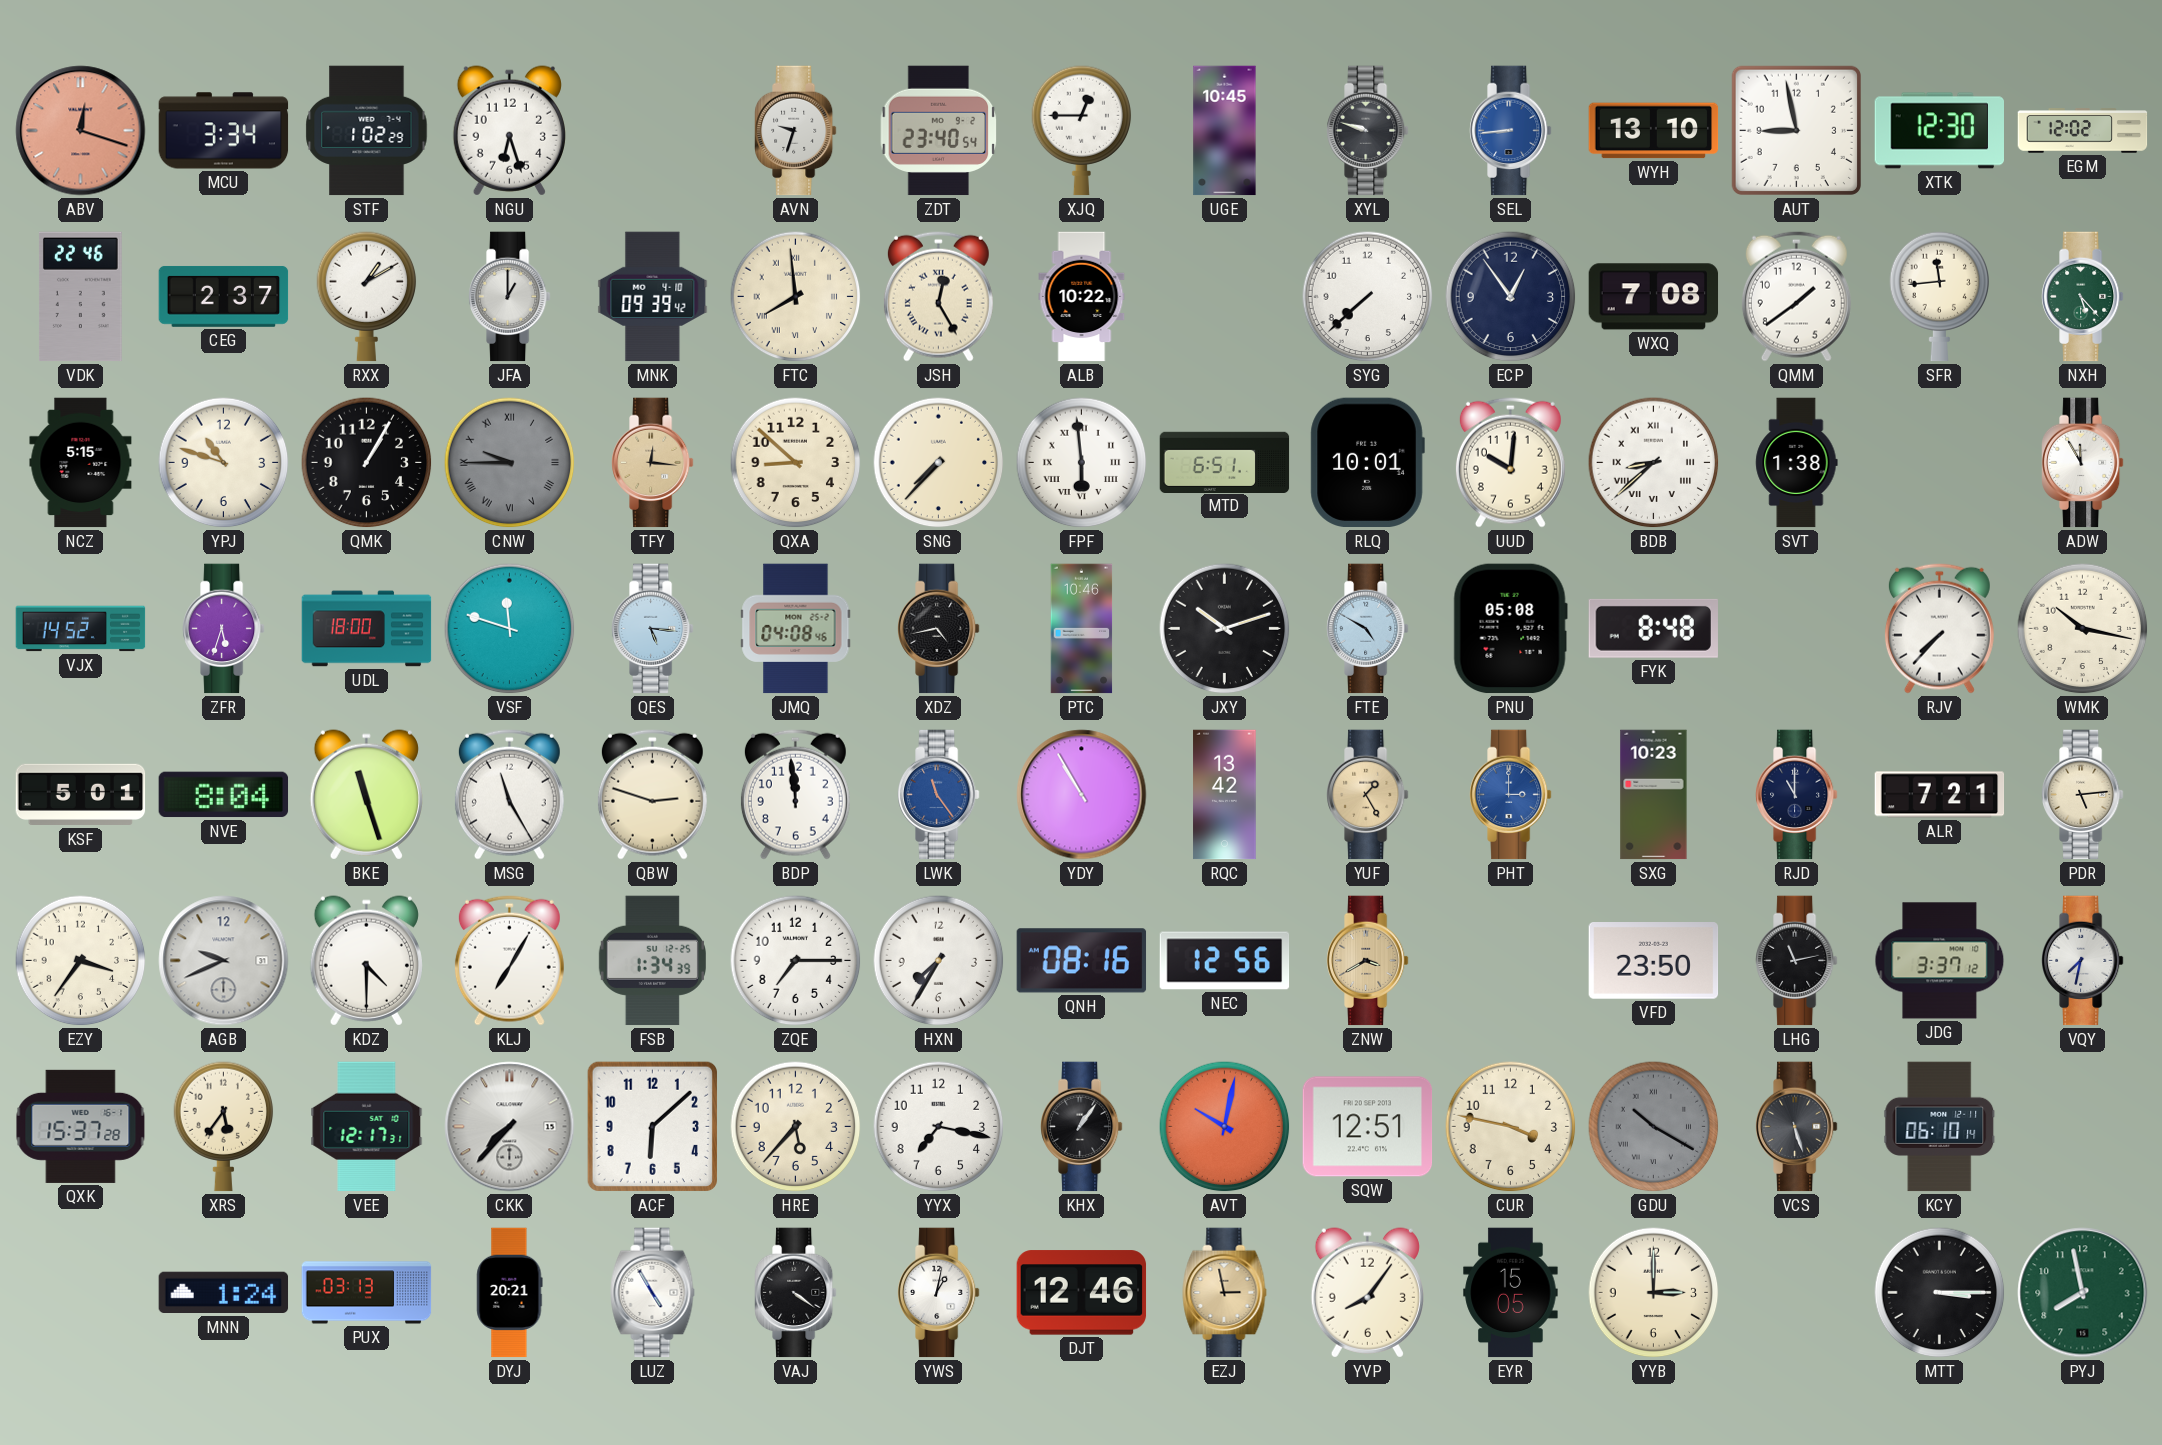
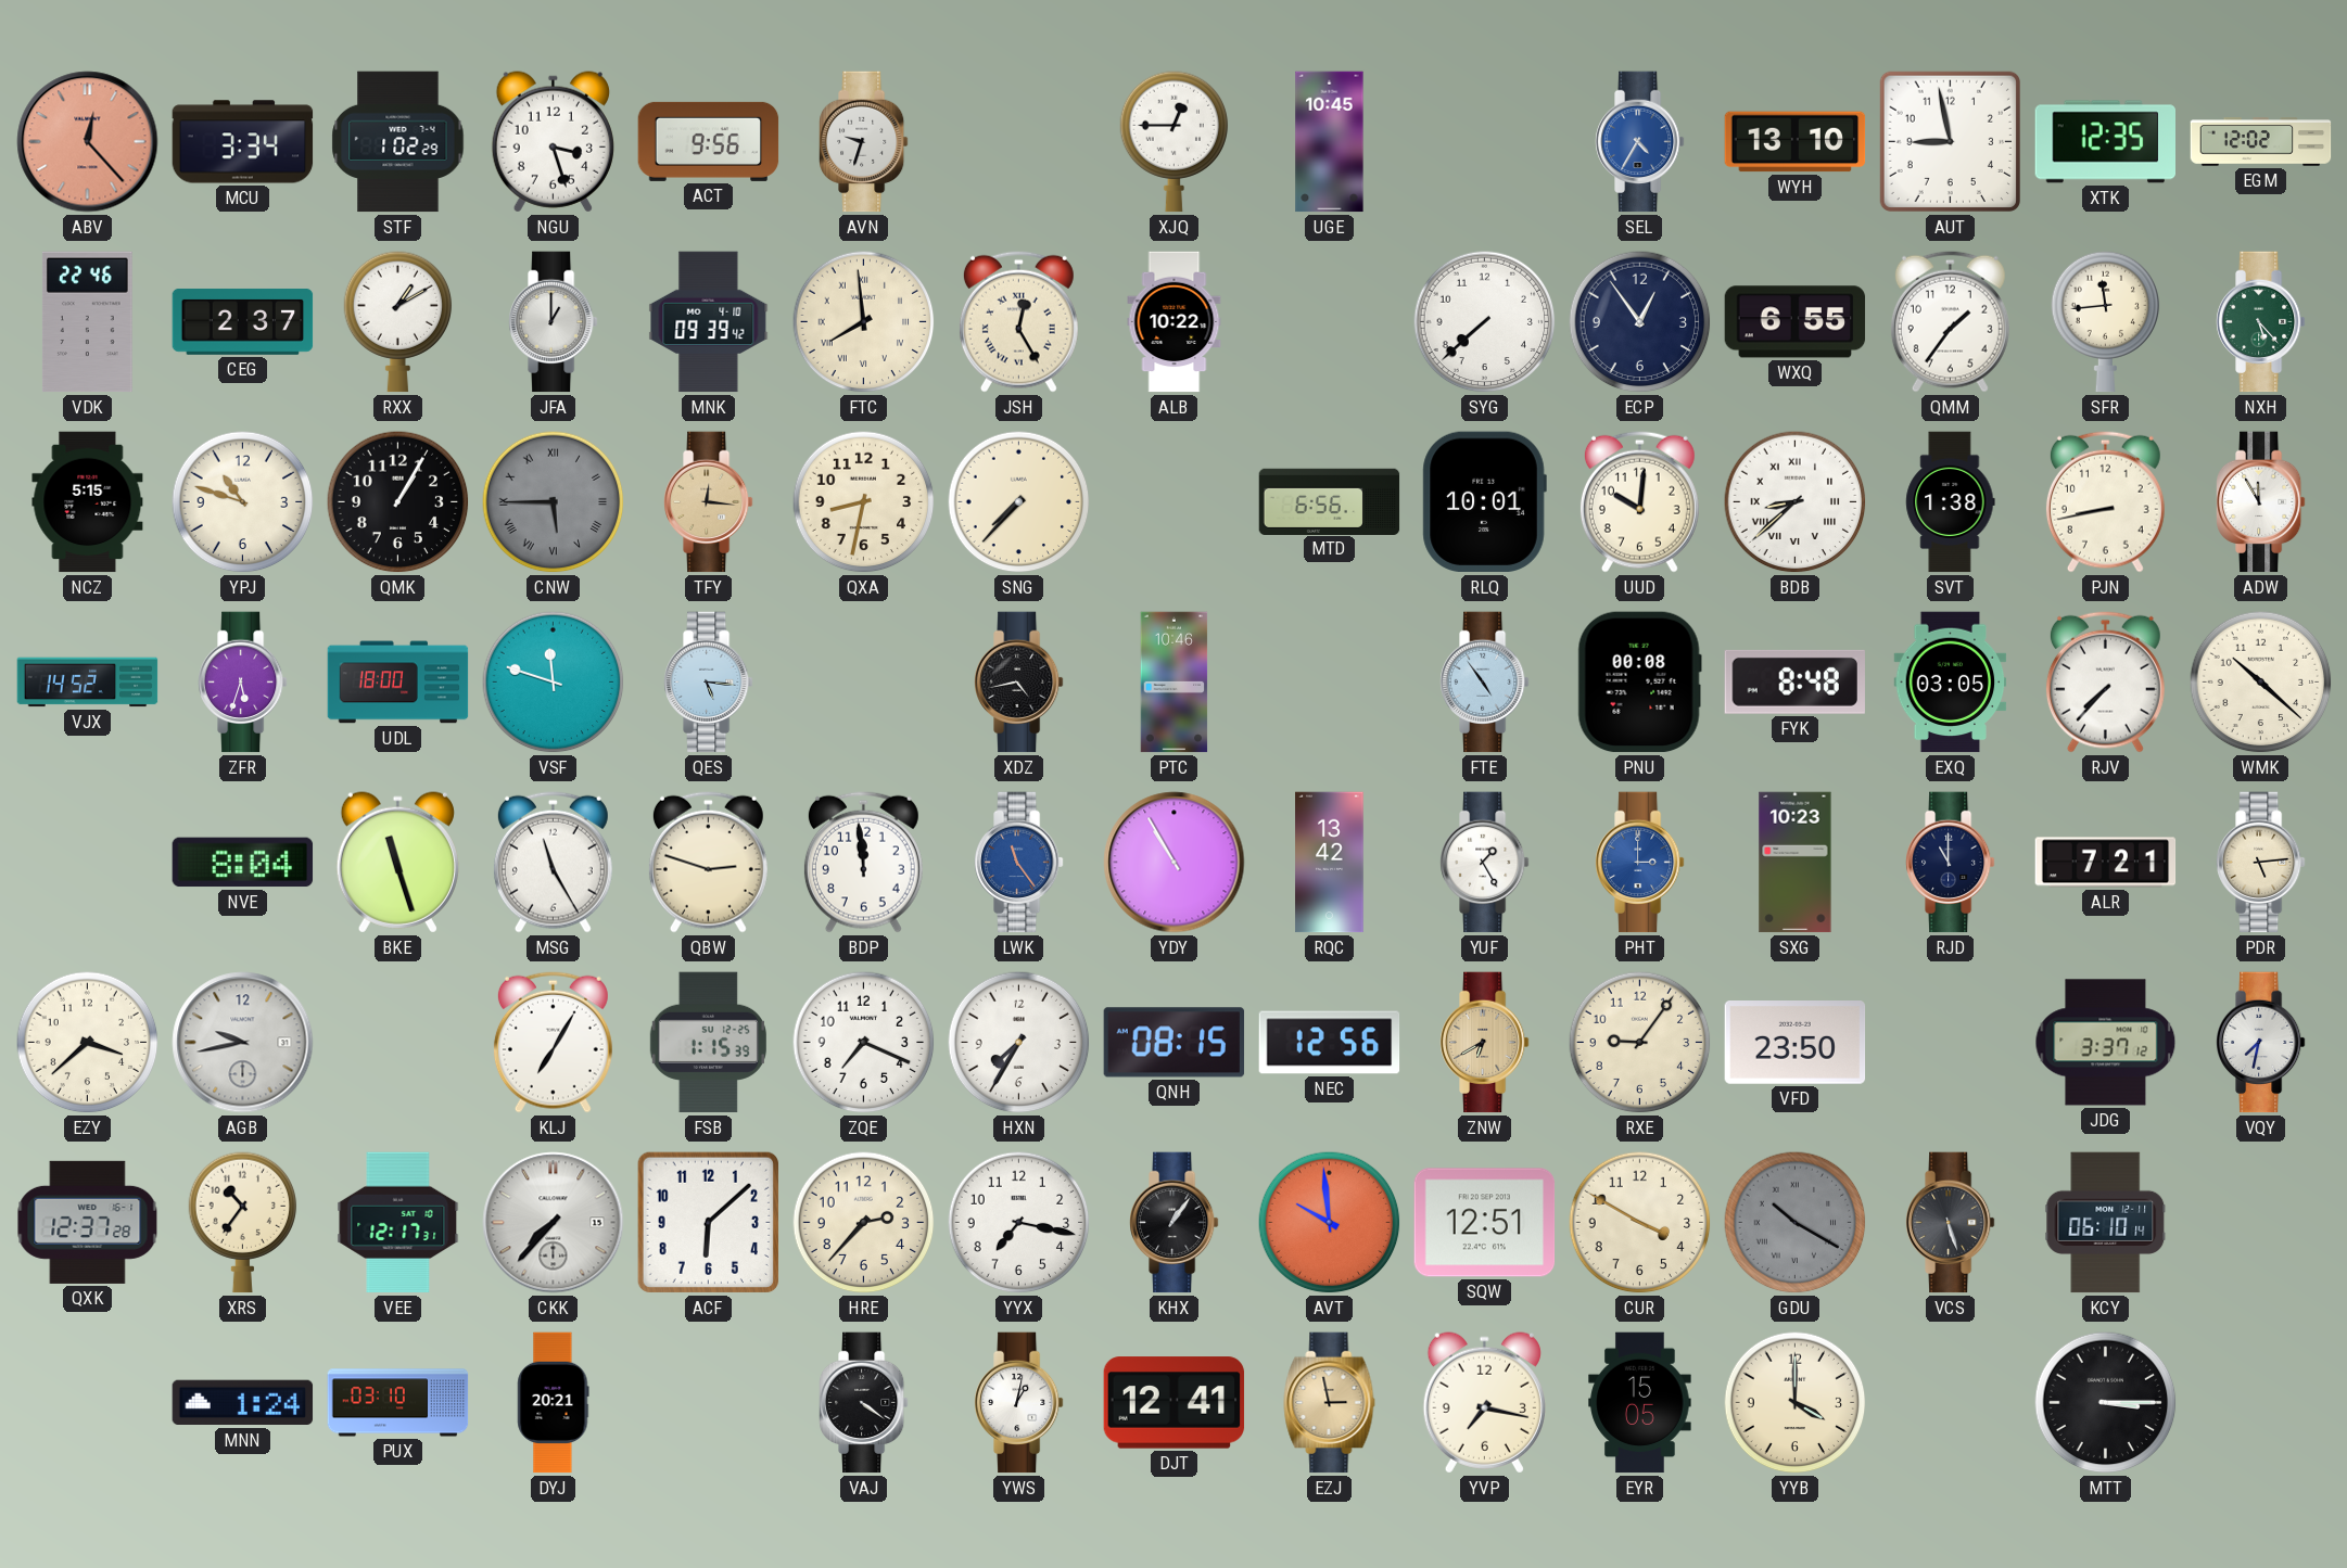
ABV: 12:18 -> 12:23
NGU: 6:27 -> 3:27
ACT: none -> 9:56
ZDT: 23:40 -> none
XYL: 9:48 -> none
SEL: 8:44 -> 4:35
XTK: 12:30 -> 12:35
WXQ: 7:08 -> 6:55
QMM: 1:39 -> 1:36
CNW: 9:45 -> 5:45
QXA: 8:52 -> 8:32
FPF: 5:59 -> none
MTD: 6:51 -> 6:56
PJN: none -> 8:43
JMQ: 04:08 -> none
JXY: 10:12 -> none
FTE: 4:50 -> 4:54
PNU: 05:08 -> 00:08
EXQ: none -> 03:05
WMK: 10:17 -> 10:22
KSF: 5:01 -> none
YUF dial: champagne -> white
EZY: 3:36 -> 3:38
AGB: 9:41 -> 9:43
KDZ: 4:30 -> none
FSB: 1:34 -> 1:15
ZQE: 7:15 -> 7:19
QNH: 08:16 -> 08:15
ZNW: 3:40 -> 6:40
RXE: none -> 9:06
LHG: 11:13 -> none
QXK: 15:37 -> 12:37
XRS: 5:36 -> 10:36
HRE: 5:37 -> 2:37
AVT: 10:02 -> 9:59
CUR: 3:47 -> 3:50
PUX: 03:13 -> 03:10
LUZ: 4:55 -> none
DJT: 12:46 -> 12:41
YVP: 8:06 -> 7:17
YYB: 3:00 -> 4:00
PYJ: 7:58 -> none
